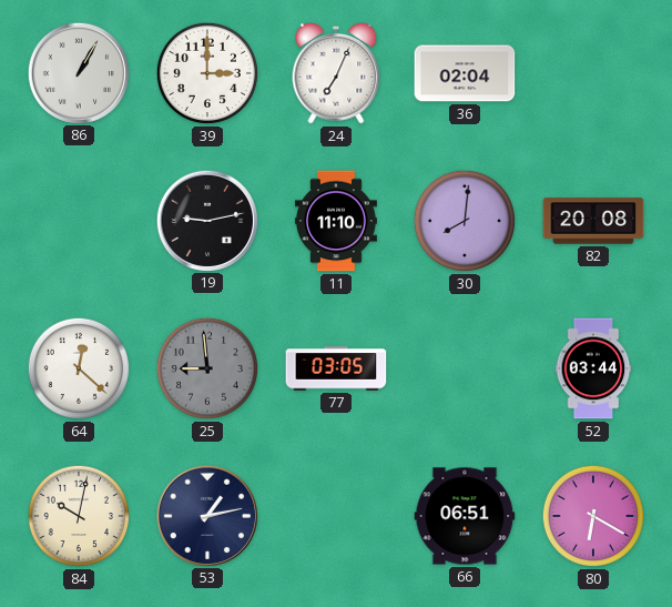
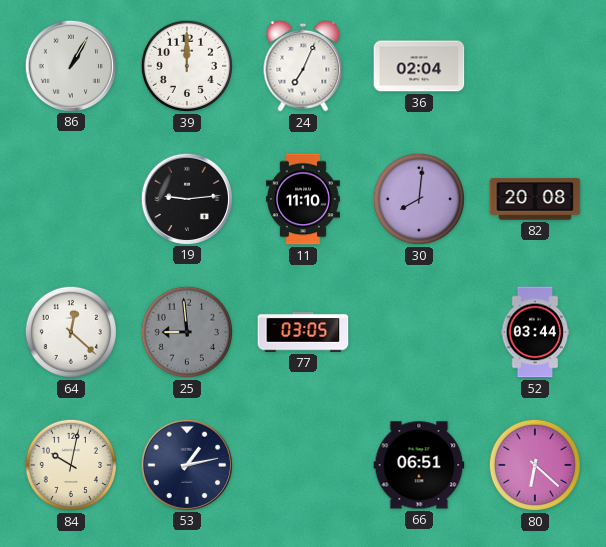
39: 3:00 -> 12:00
19: 9:13 -> 9:14
80: 6:20 -> 6:22
